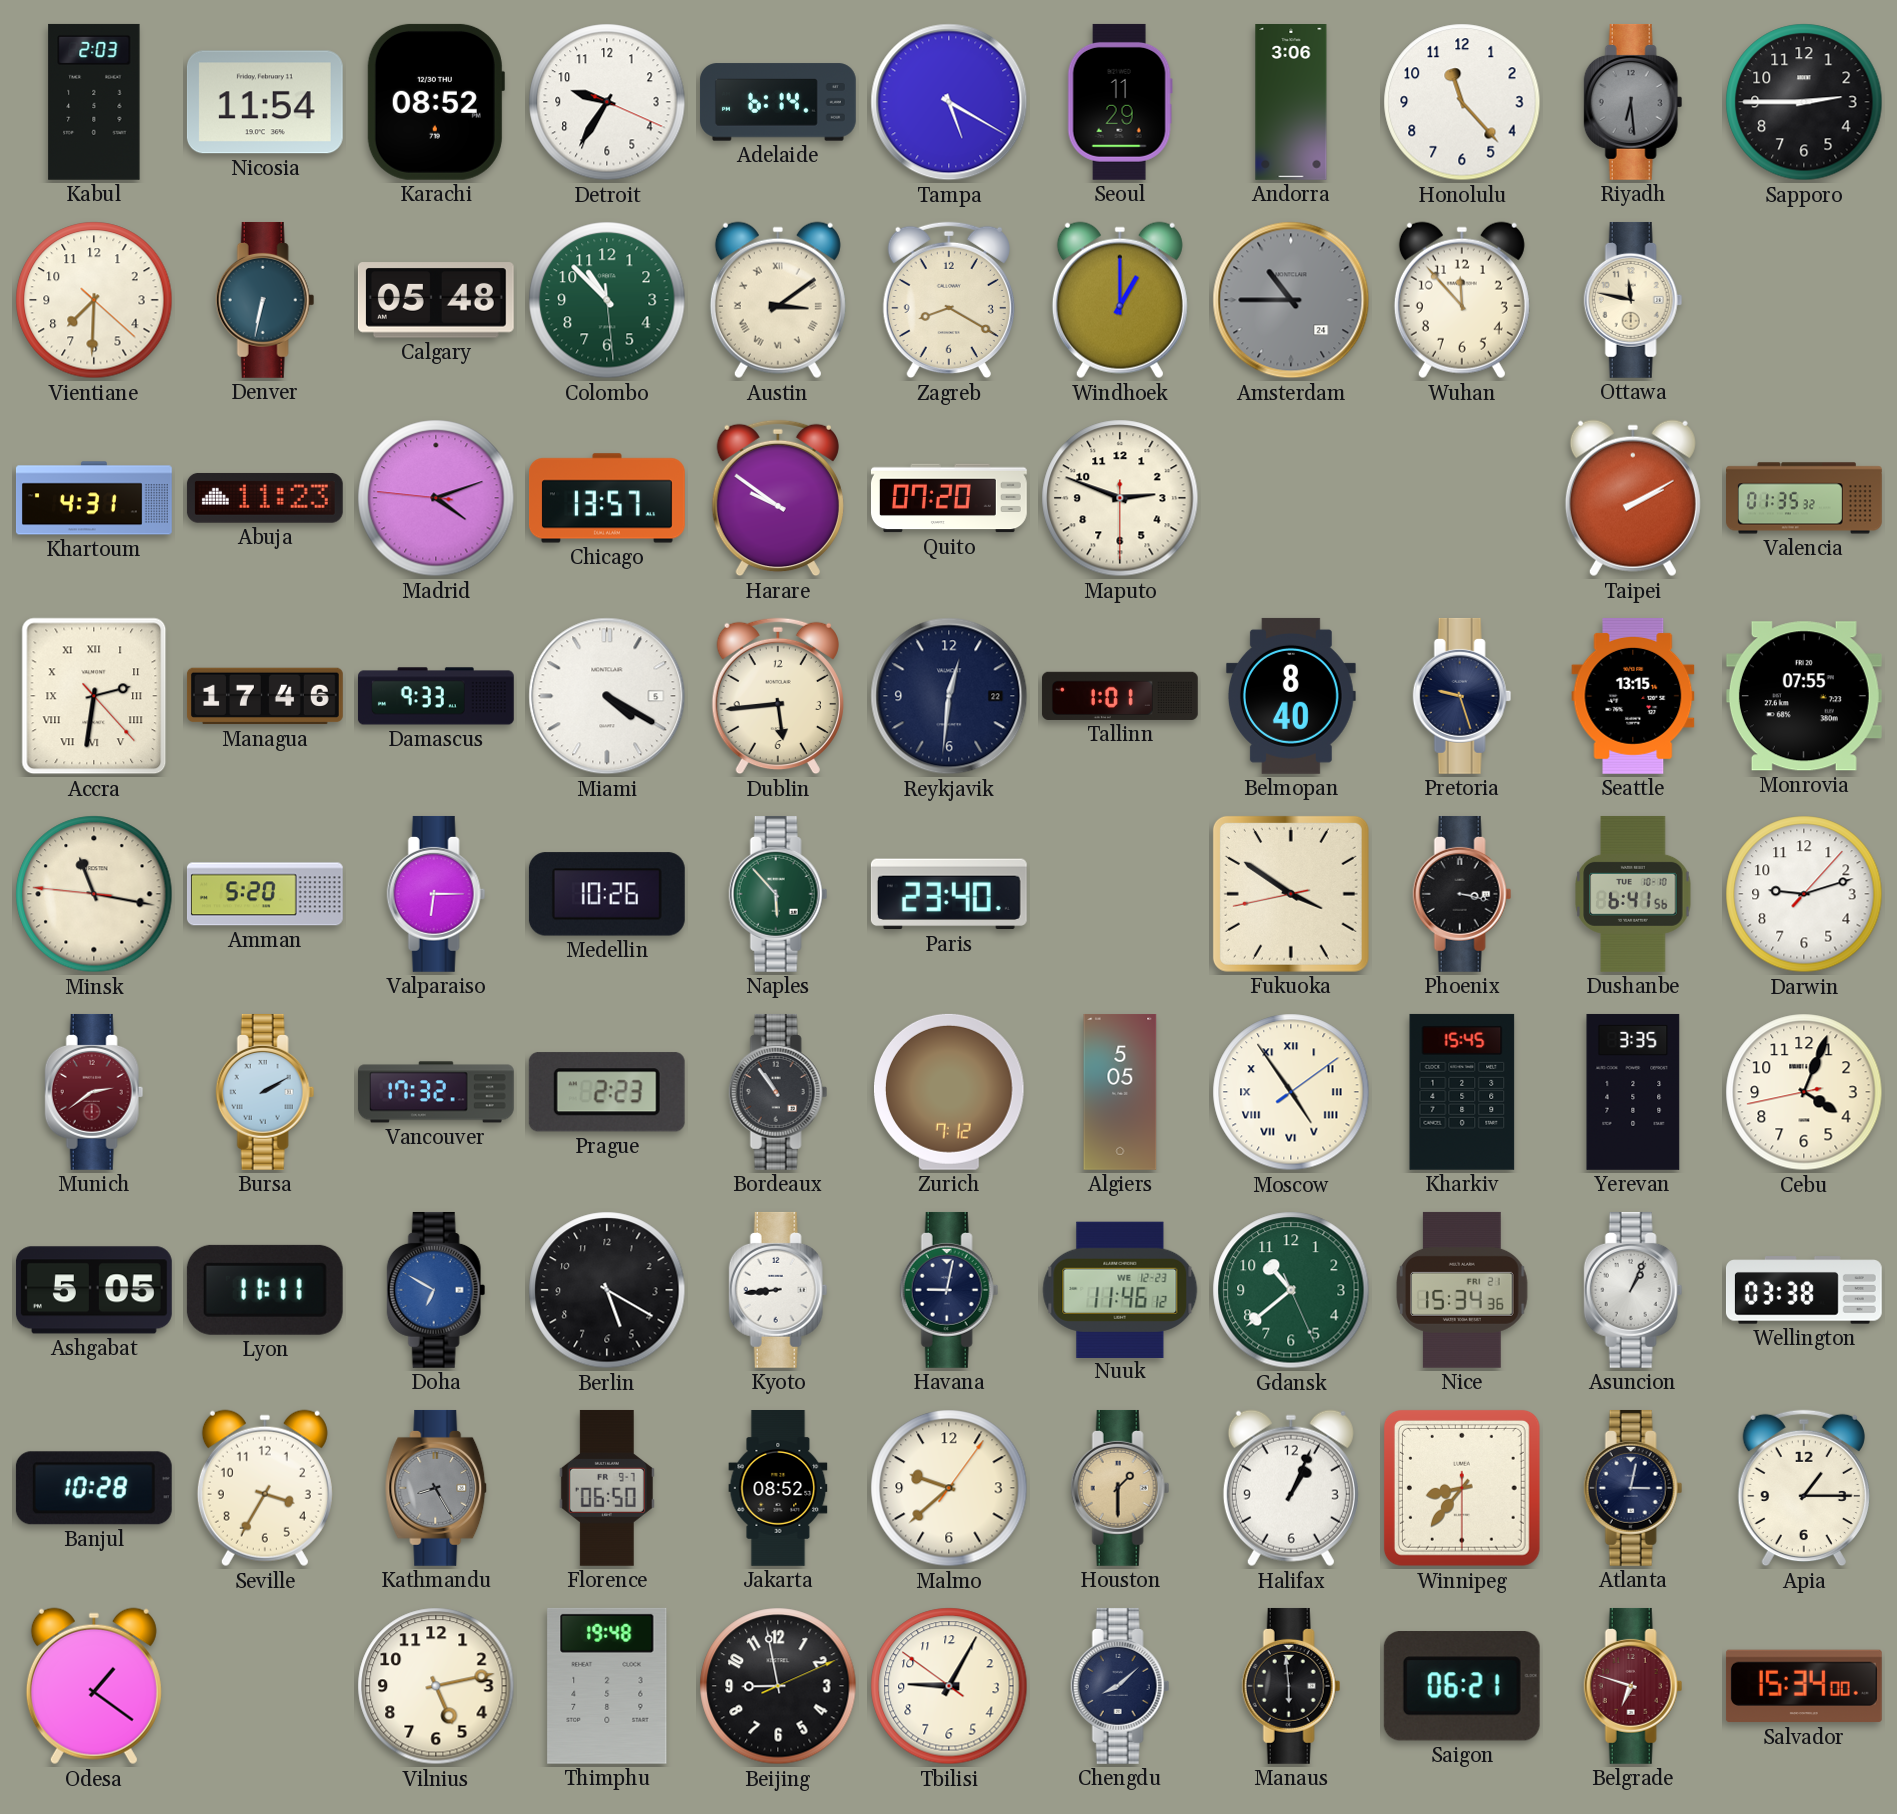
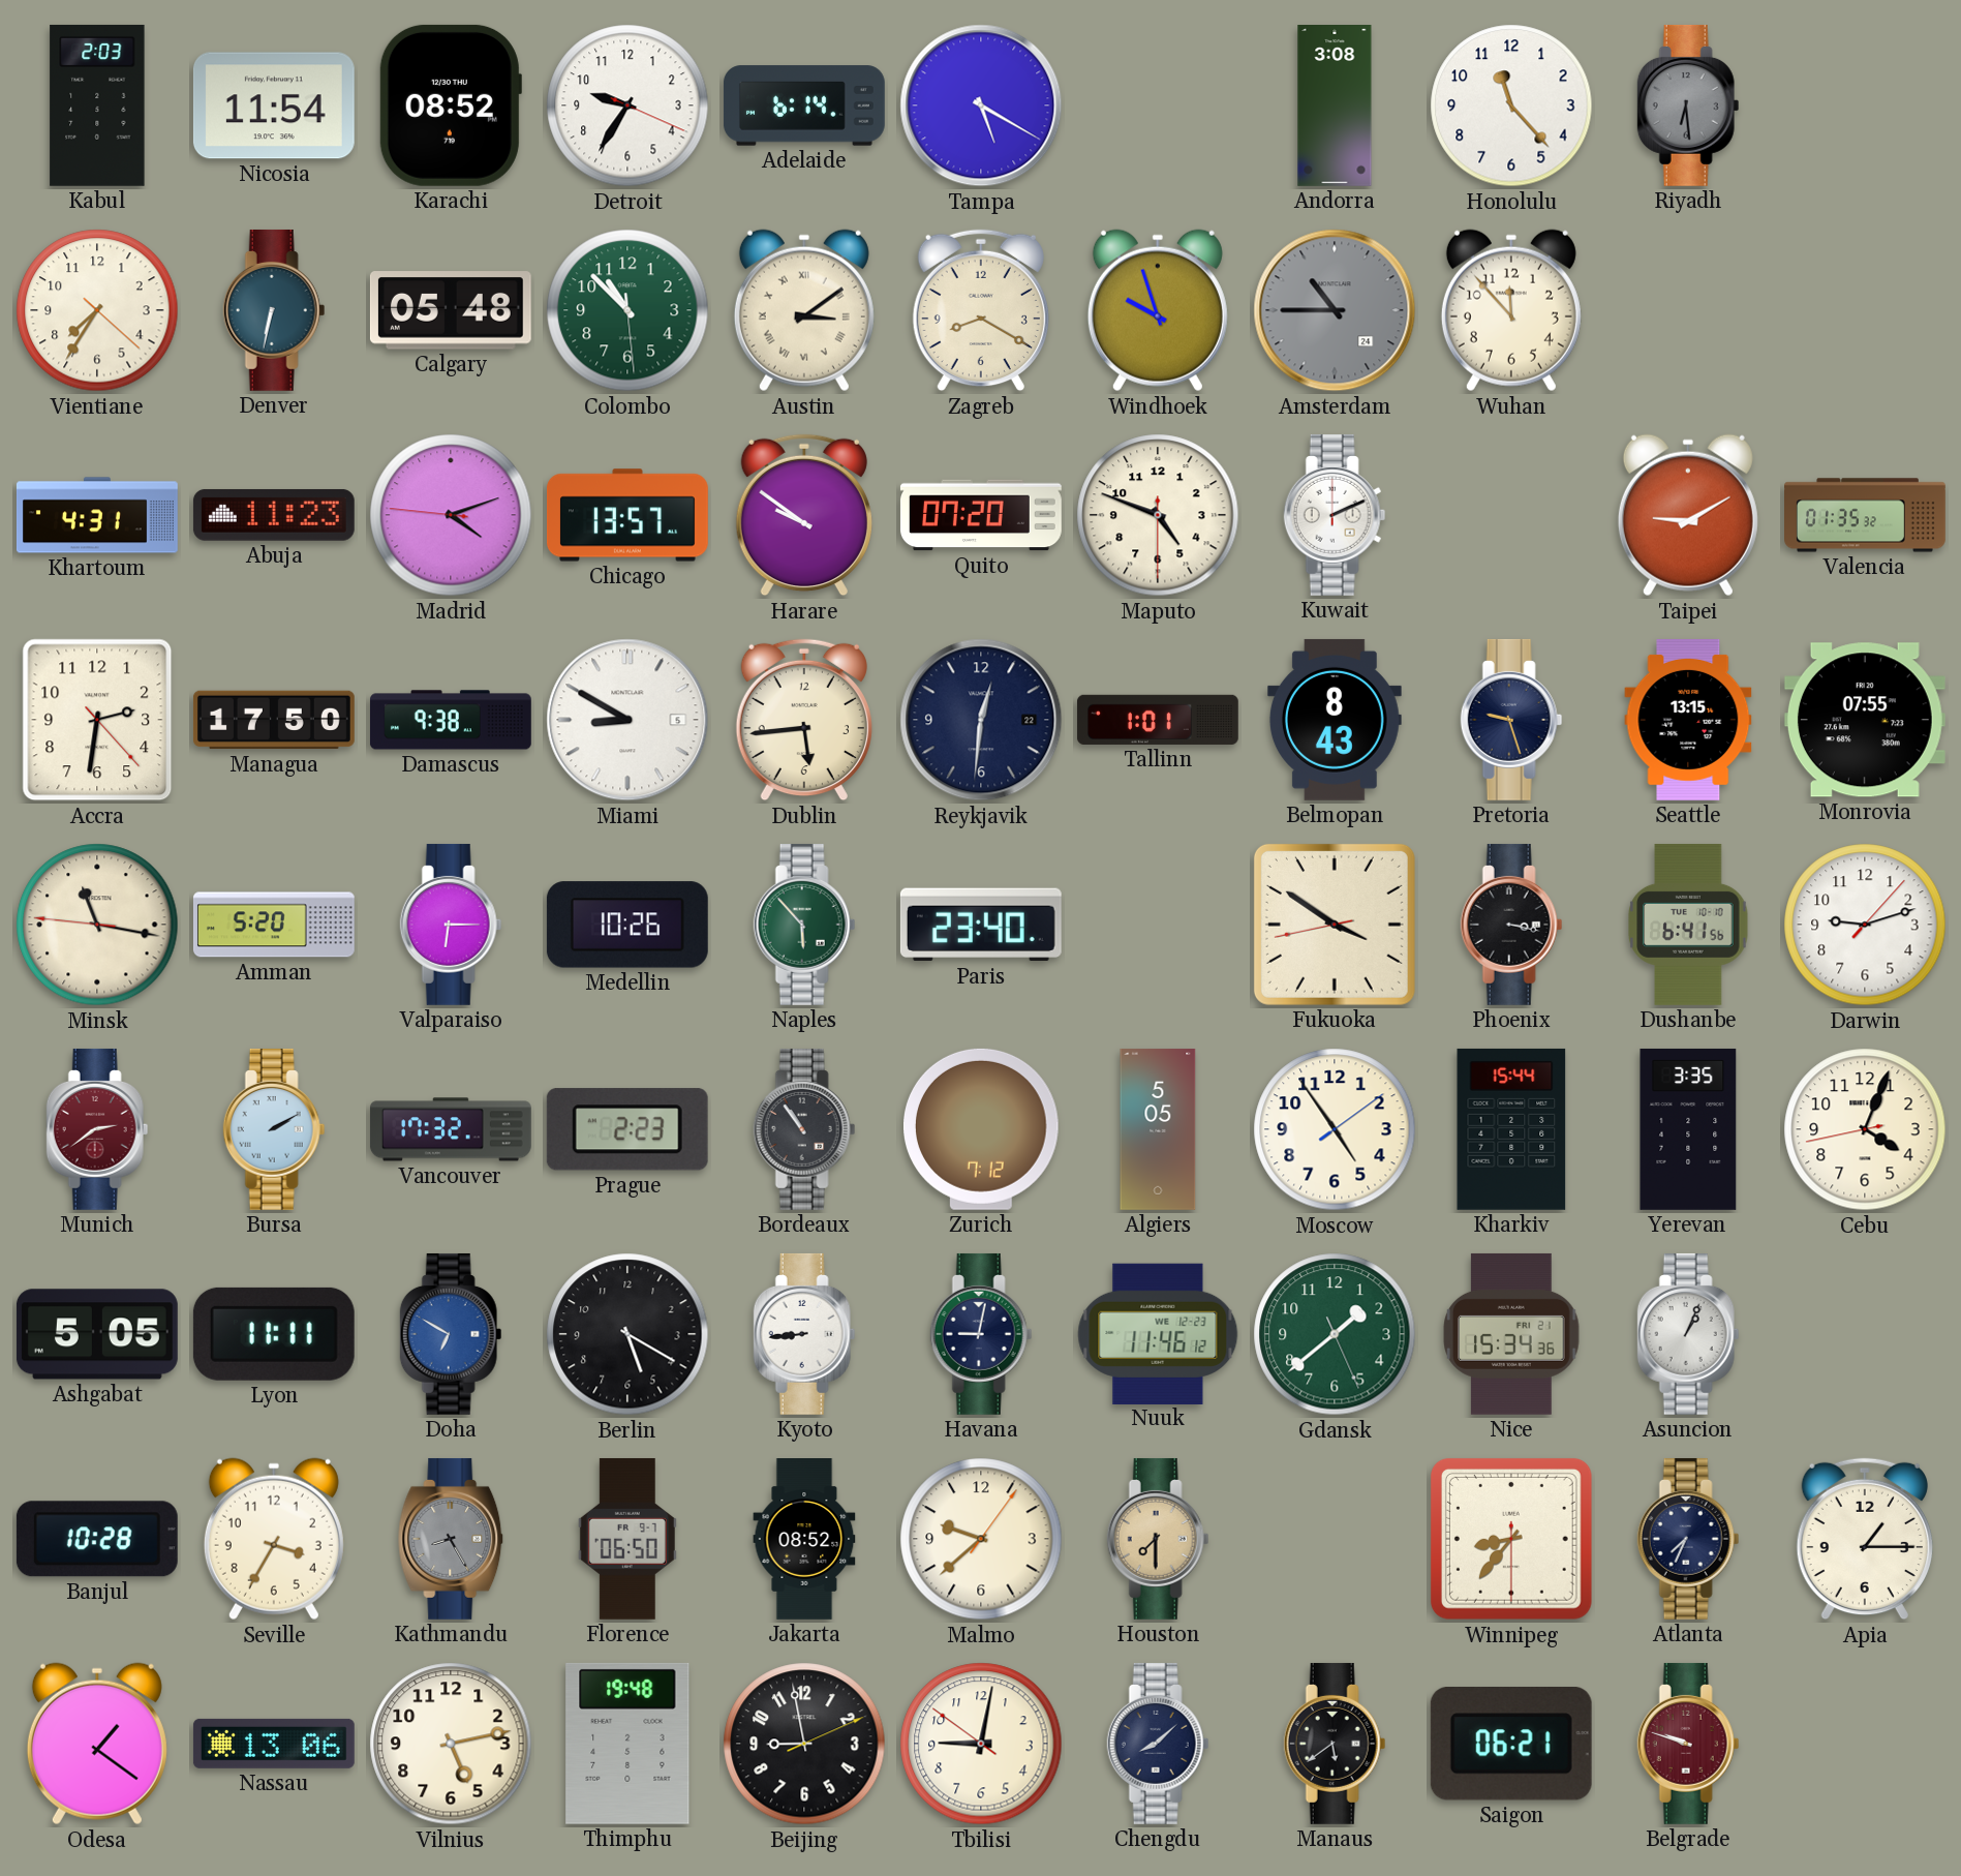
Seoul: 11:29 -> none
Andorra: 3:06 -> 3:08
Sapporo: 2:45 -> none
Vientiane: 7:30 -> 7:35
Windhoek: 1:00 -> 9:57
Ottawa: 11:47 -> none
Maputo: 2:48 -> 4:48
Kuwait: none -> 2:11
Taipei: 2:10 -> 9:10
Accra numerals: Roman -> Arabic
Managua: 17:46 -> 17:50
Damascus: 9:33 -> 9:38
Miami: 4:20 -> 8:50
Belmopan: 8:40 -> 8:43
Moscow numerals: Roman -> Arabic
Kharkiv: 15:45 -> 15:44
Gdansk: 10:38 -> 1:38
Wellington: 03:38 -> none
Houston: 1:30 -> 7:30
Halifax: 1:04 -> none
Atlanta: 3:02 -> 7:34
Nassau: none -> 13:06
Tbilisi: 9:04 -> 9:01
Manaus: 5:59 -> 5:39
Belgrade: 6:48 -> 9:48
Salvador: 15:34 -> none
